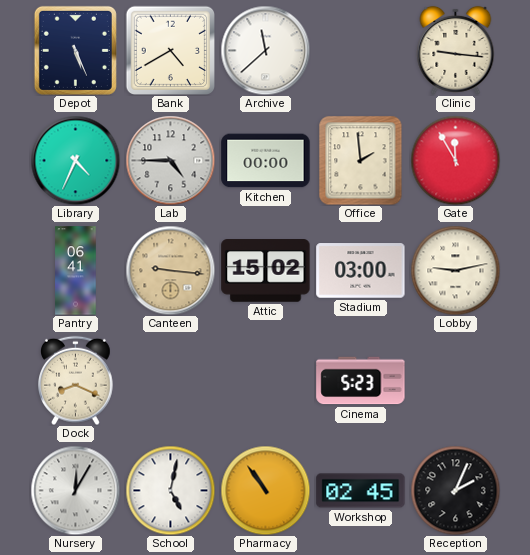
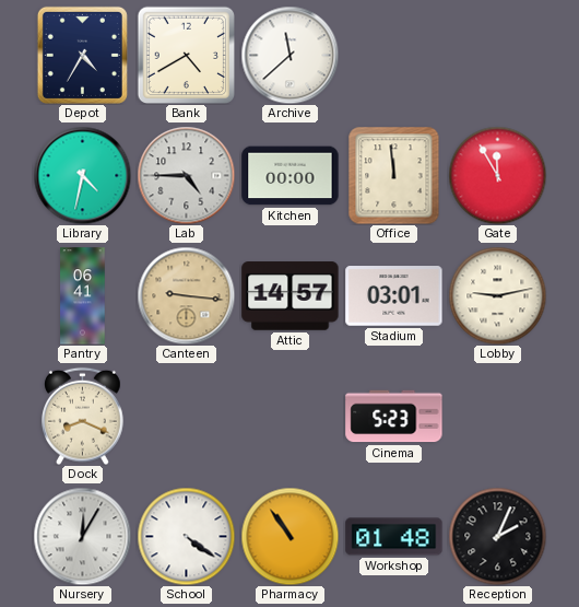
Depot: 5:26 -> 4:35
Clinic: 9:16 -> none
Library: 4:34 -> 4:32
Office: 1:59 -> 11:59
Attic: 15:02 -> 14:57
Stadium: 03:00 -> 03:01
School: 5:02 -> 4:21
Workshop: 02:45 -> 01:48
